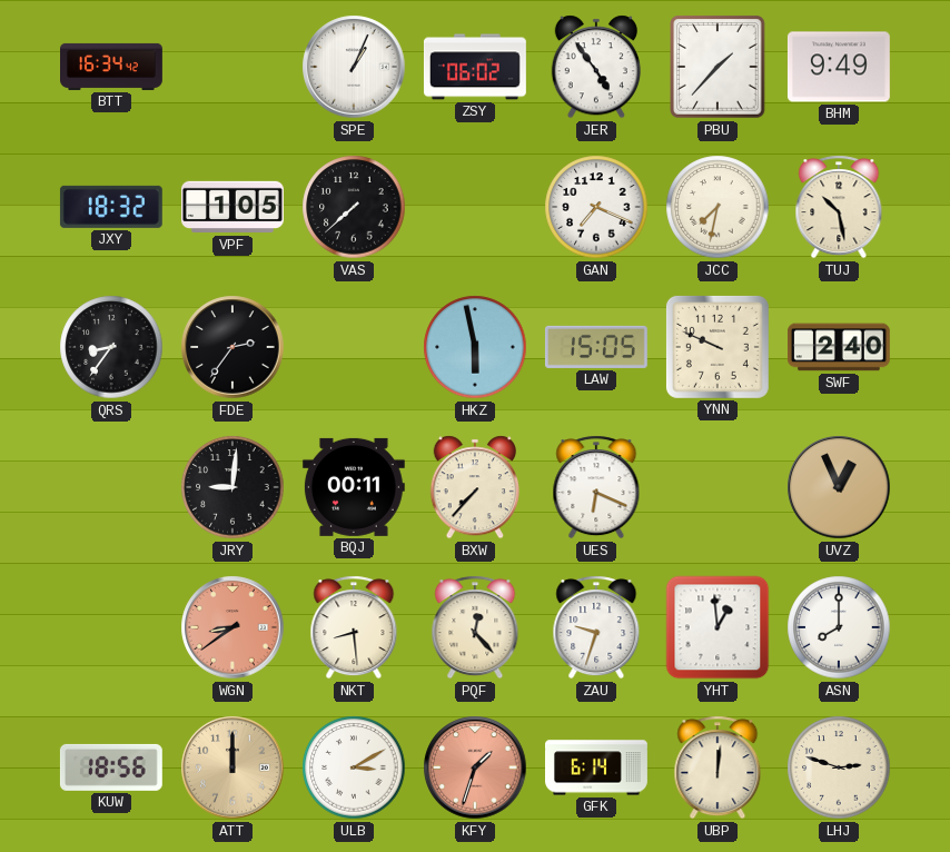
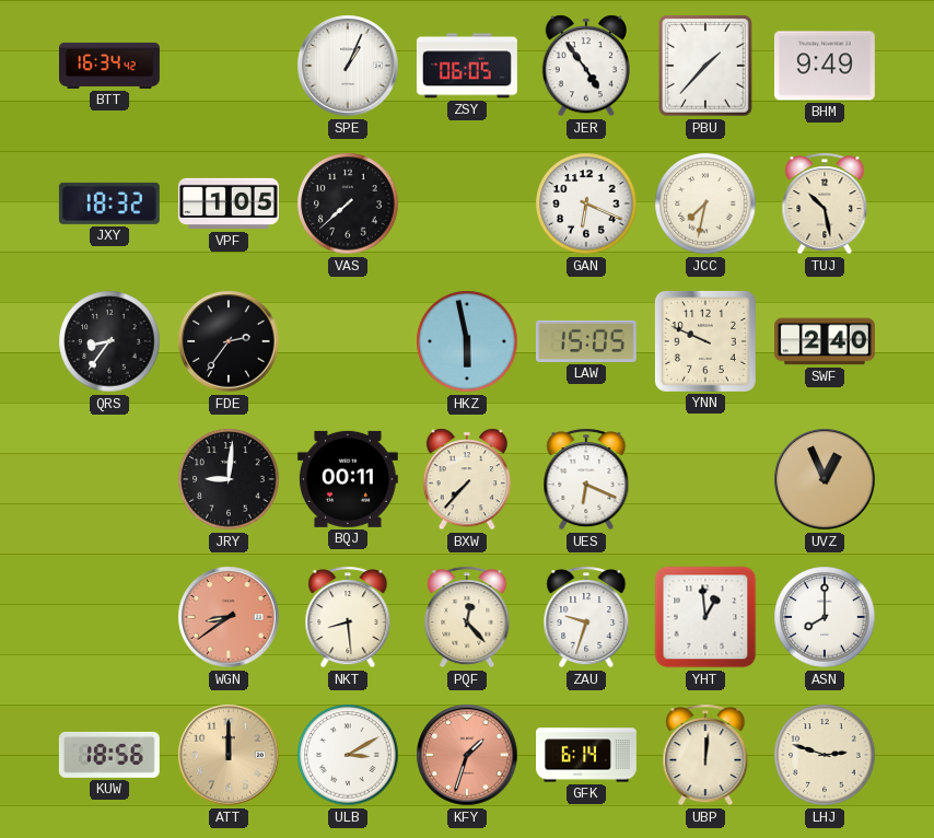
ZSY: 06:02 -> 06:05
GAN: 7:19 -> 6:19
